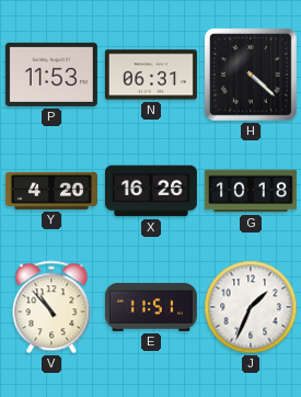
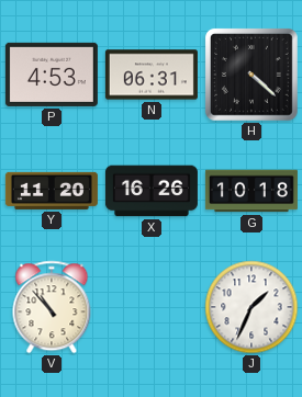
P: 11:53 -> 4:53
Y: 4:20 -> 11:20
E: 11:51 -> none
